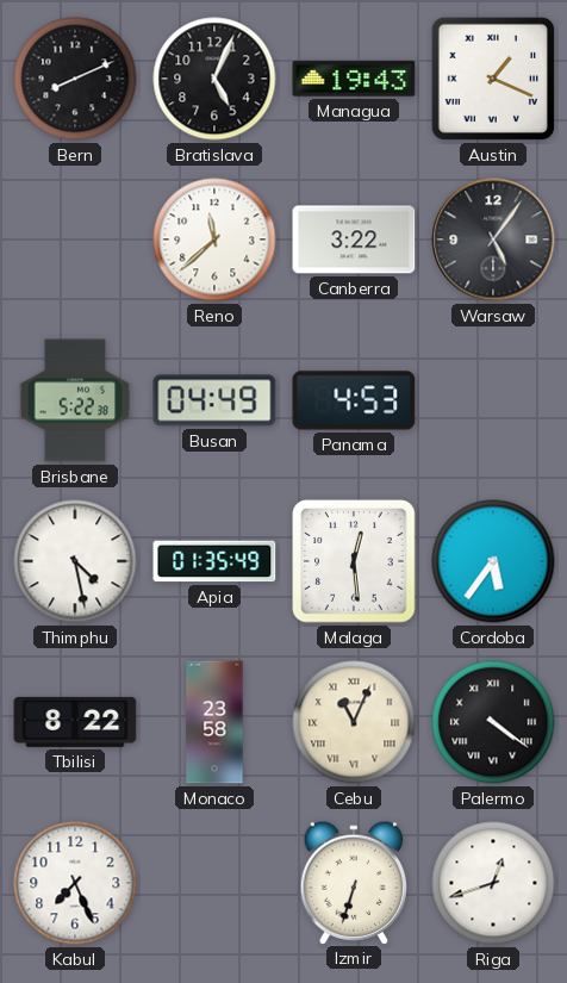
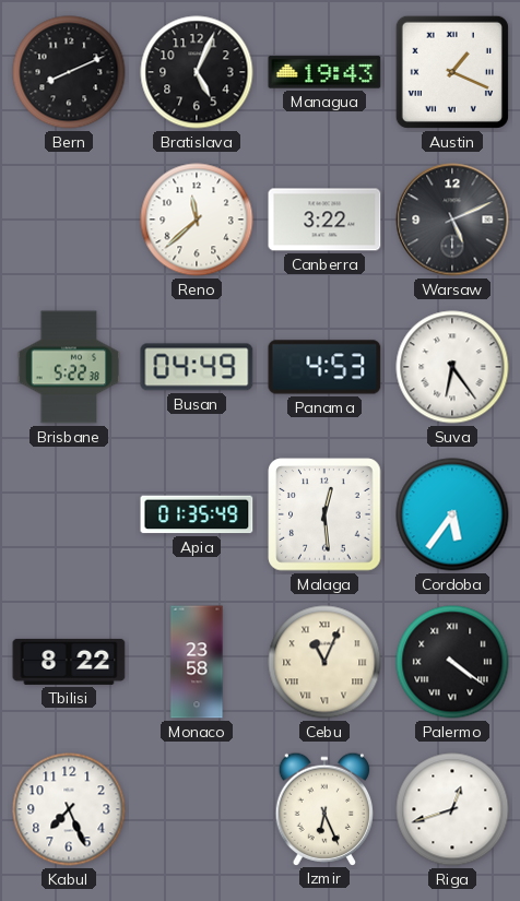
Warsaw: 5:06 -> 5:11
Suva: none -> 6:24
Thimphu: 4:28 -> none
Izmir: 6:33 -> 6:26
